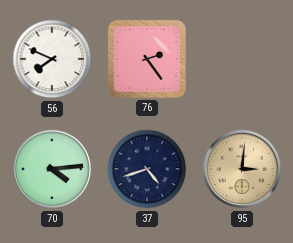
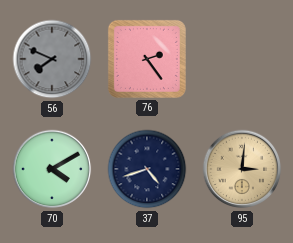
56 dial: white -> grey
70: 4:14 -> 4:10
